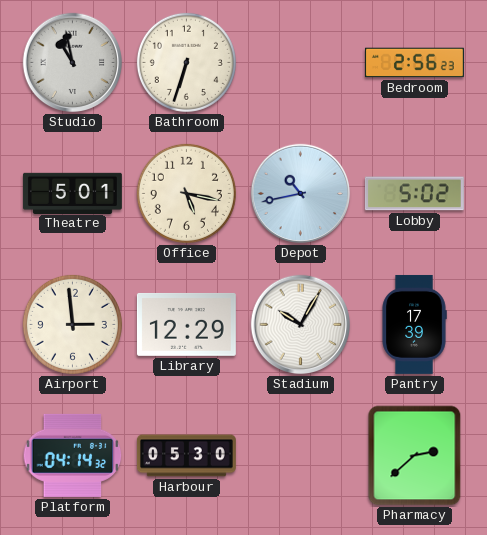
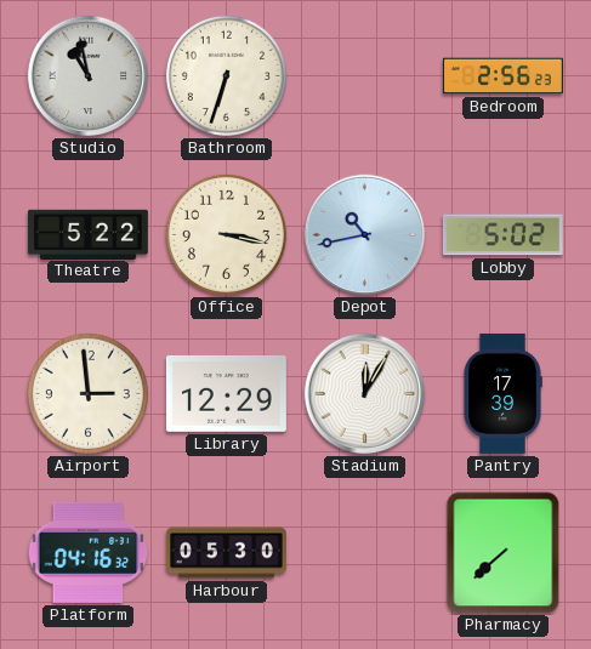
Theatre: 5:01 -> 5:22
Office: 5:17 -> 3:17
Stadium: 10:05 -> 12:05
Platform: 04:14 -> 04:16
Pharmacy: 2:38 -> 7:38
